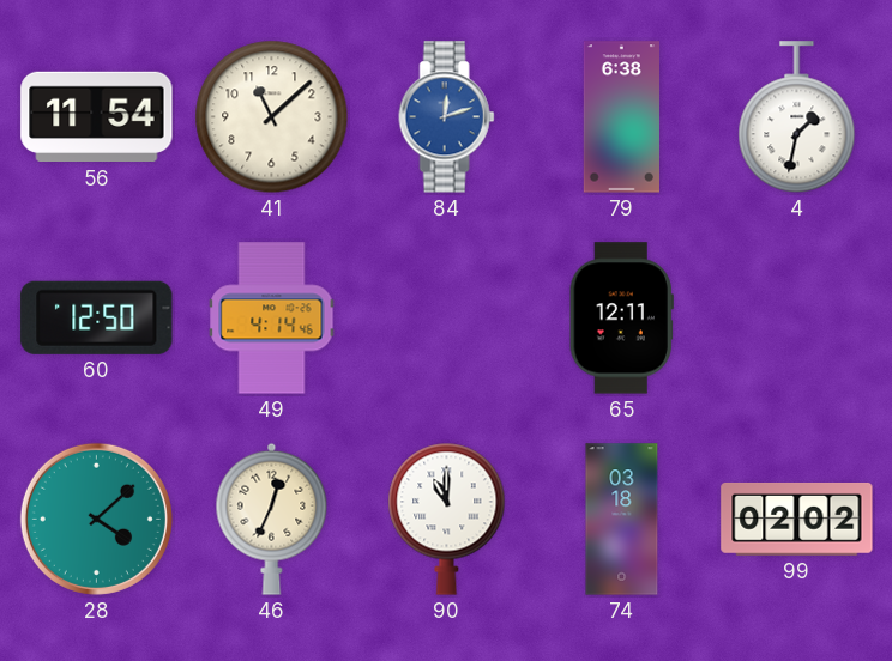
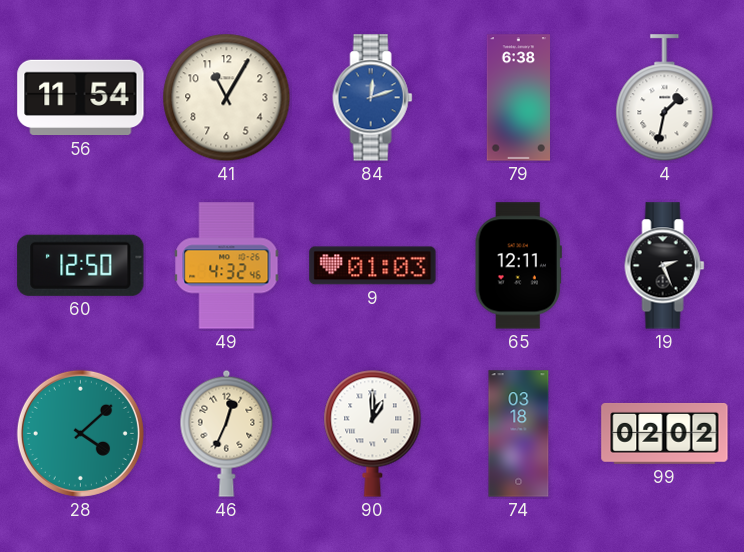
41: 11:08 -> 11:05
49: 4:14 -> 4:32
9: none -> 01:03
19: none -> 2:26
90: 11:00 -> 1:00
